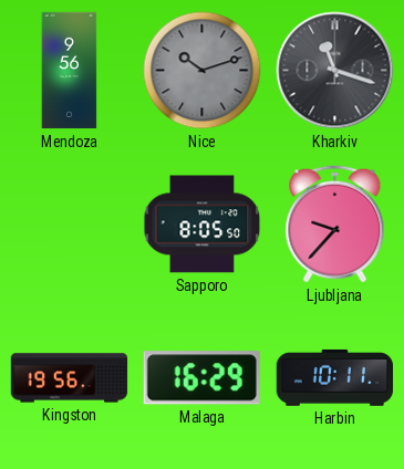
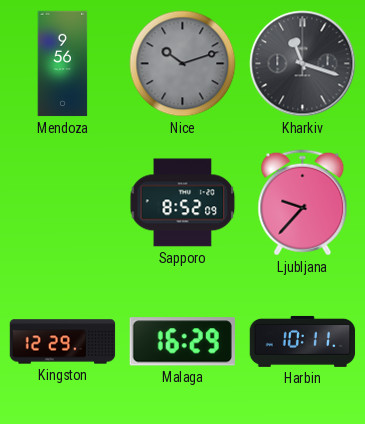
Sapporo: 8:05 -> 8:52
Kingston: 19:56 -> 12:29
